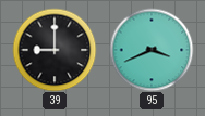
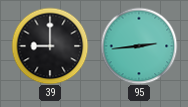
95: 3:41 -> 2:44
